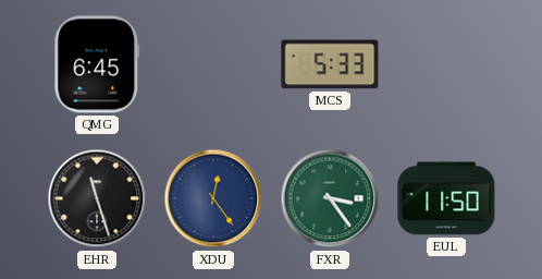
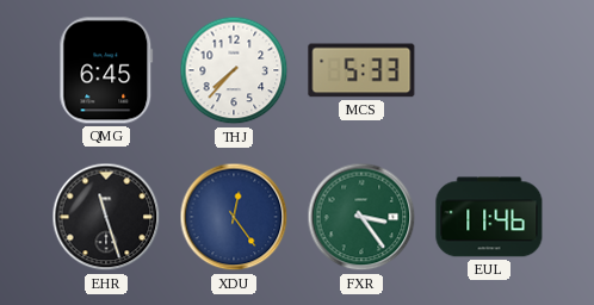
THJ: none -> 7:37
EUL: 11:50 -> 11:46
